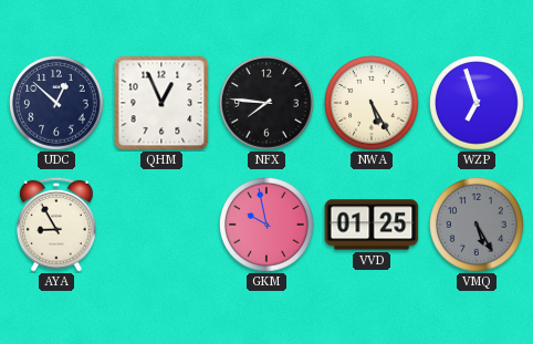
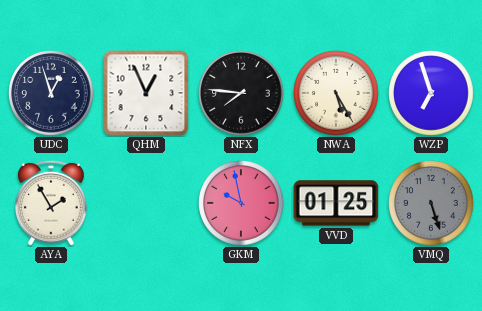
UDC: 12:52 -> 12:57
AYA: 8:55 -> 1:55
VMQ: 5:25 -> 5:27
